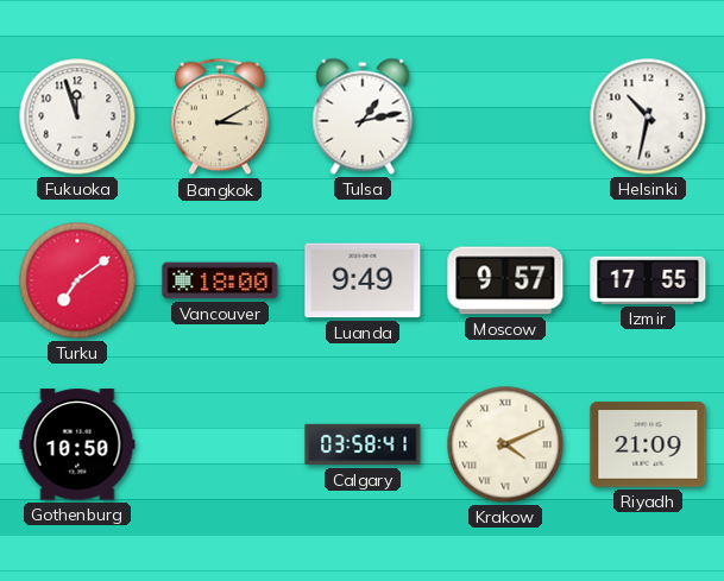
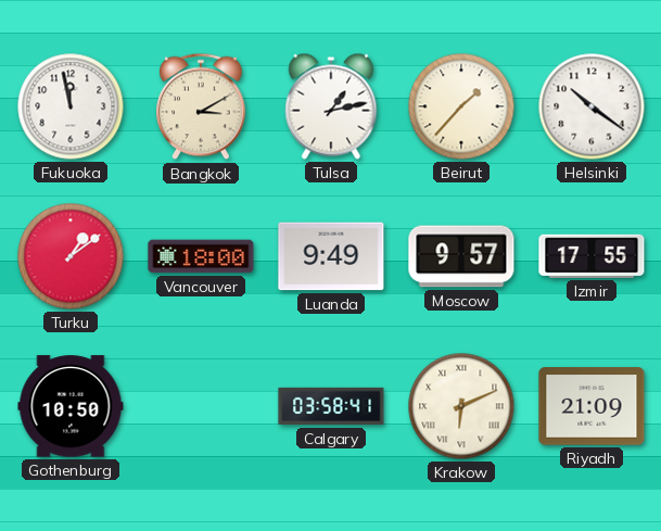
Fukuoka: 11:57 -> 11:58
Beirut: none -> 1:37
Helsinki: 10:32 -> 10:21
Turku: 7:09 -> 1:09
Krakow: 4:11 -> 6:11
